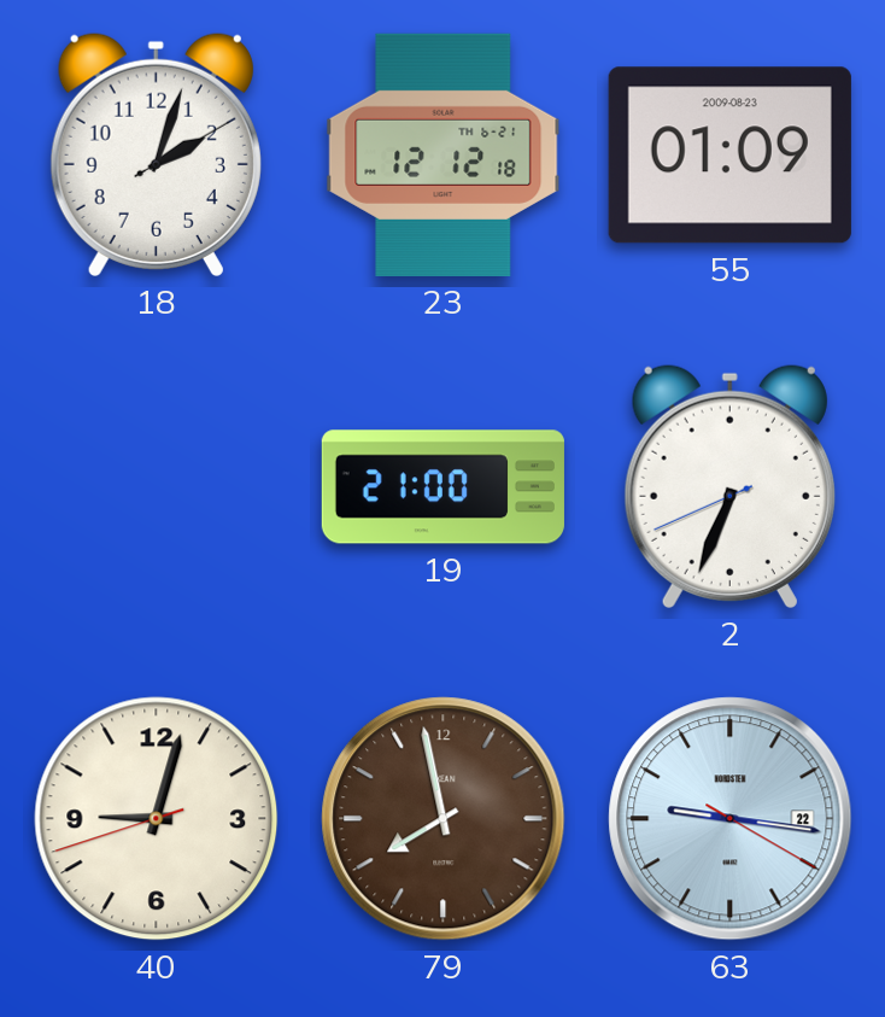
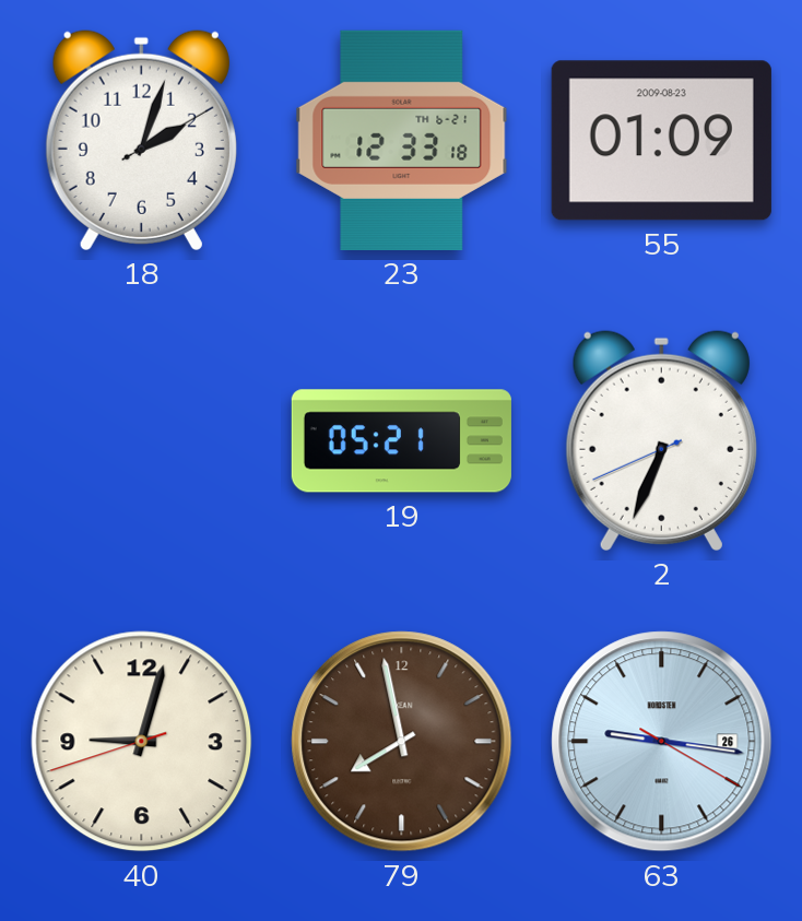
23: 12:12 -> 12:33
19: 21:00 -> 05:21
63 date: 22 -> 26
